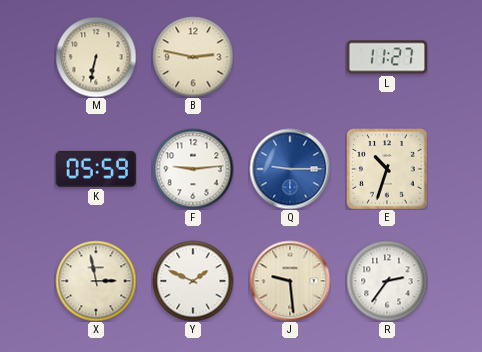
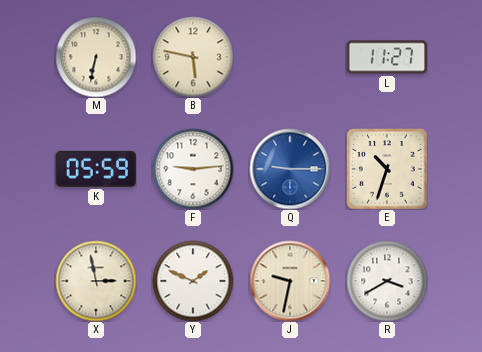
B: 2:47 -> 5:47
J: 9:29 -> 9:32
R: 2:36 -> 3:40
